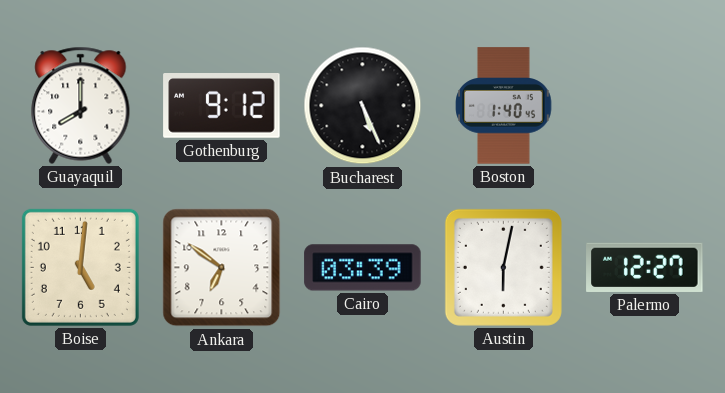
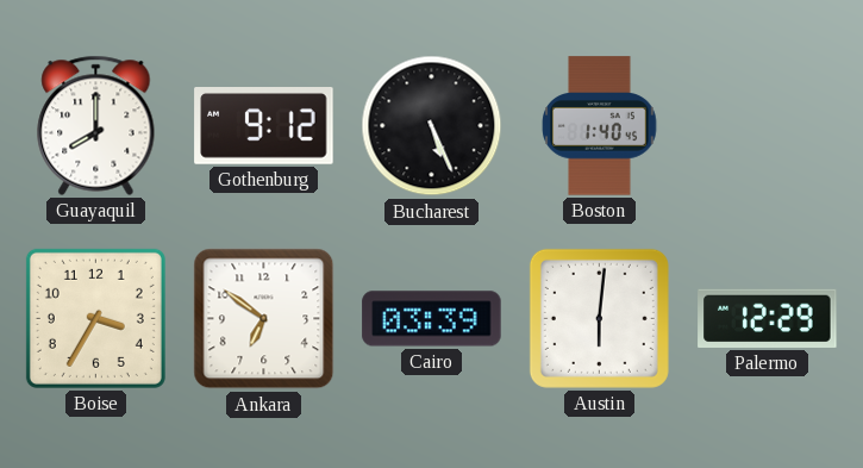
Boise: 5:01 -> 3:35
Austin: 6:02 -> 6:01
Palermo: 12:27 -> 12:29
